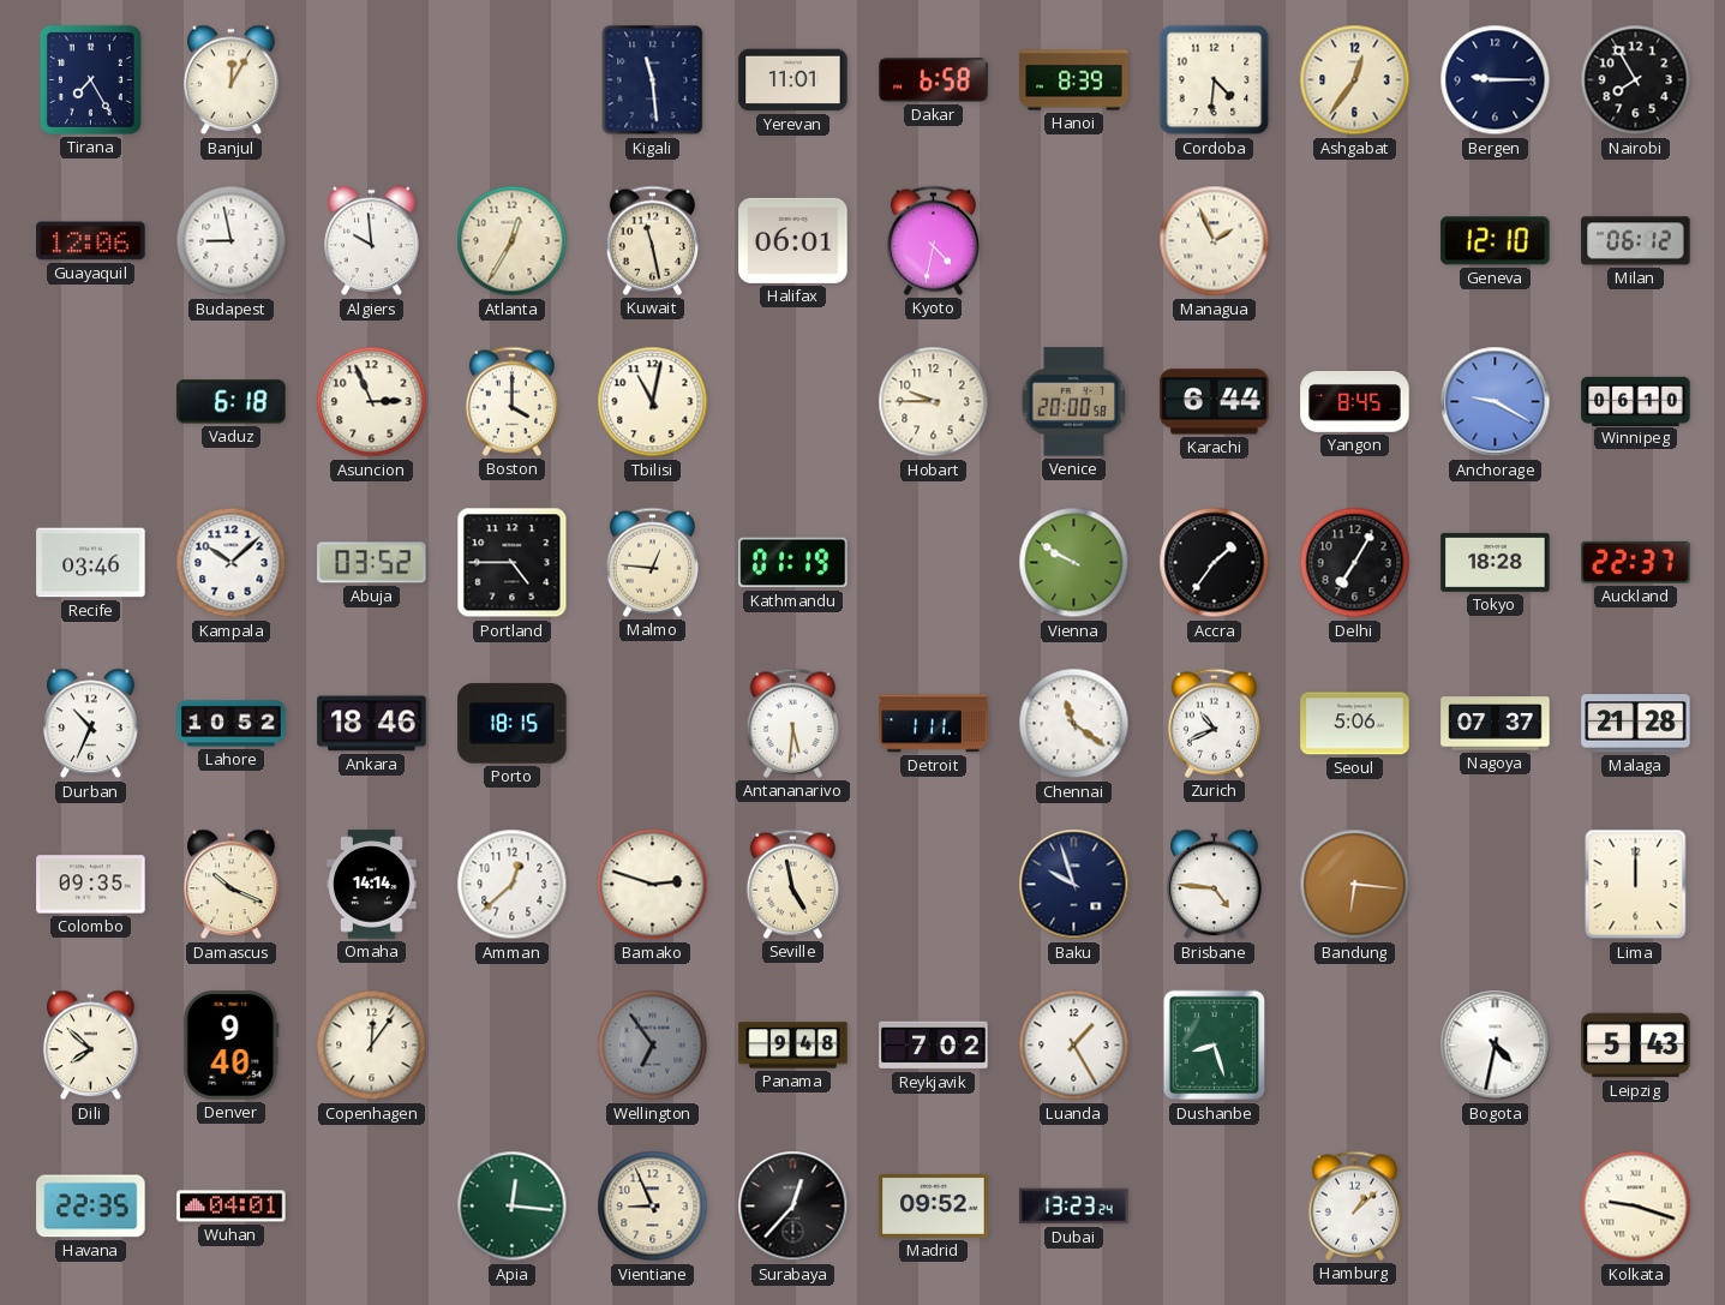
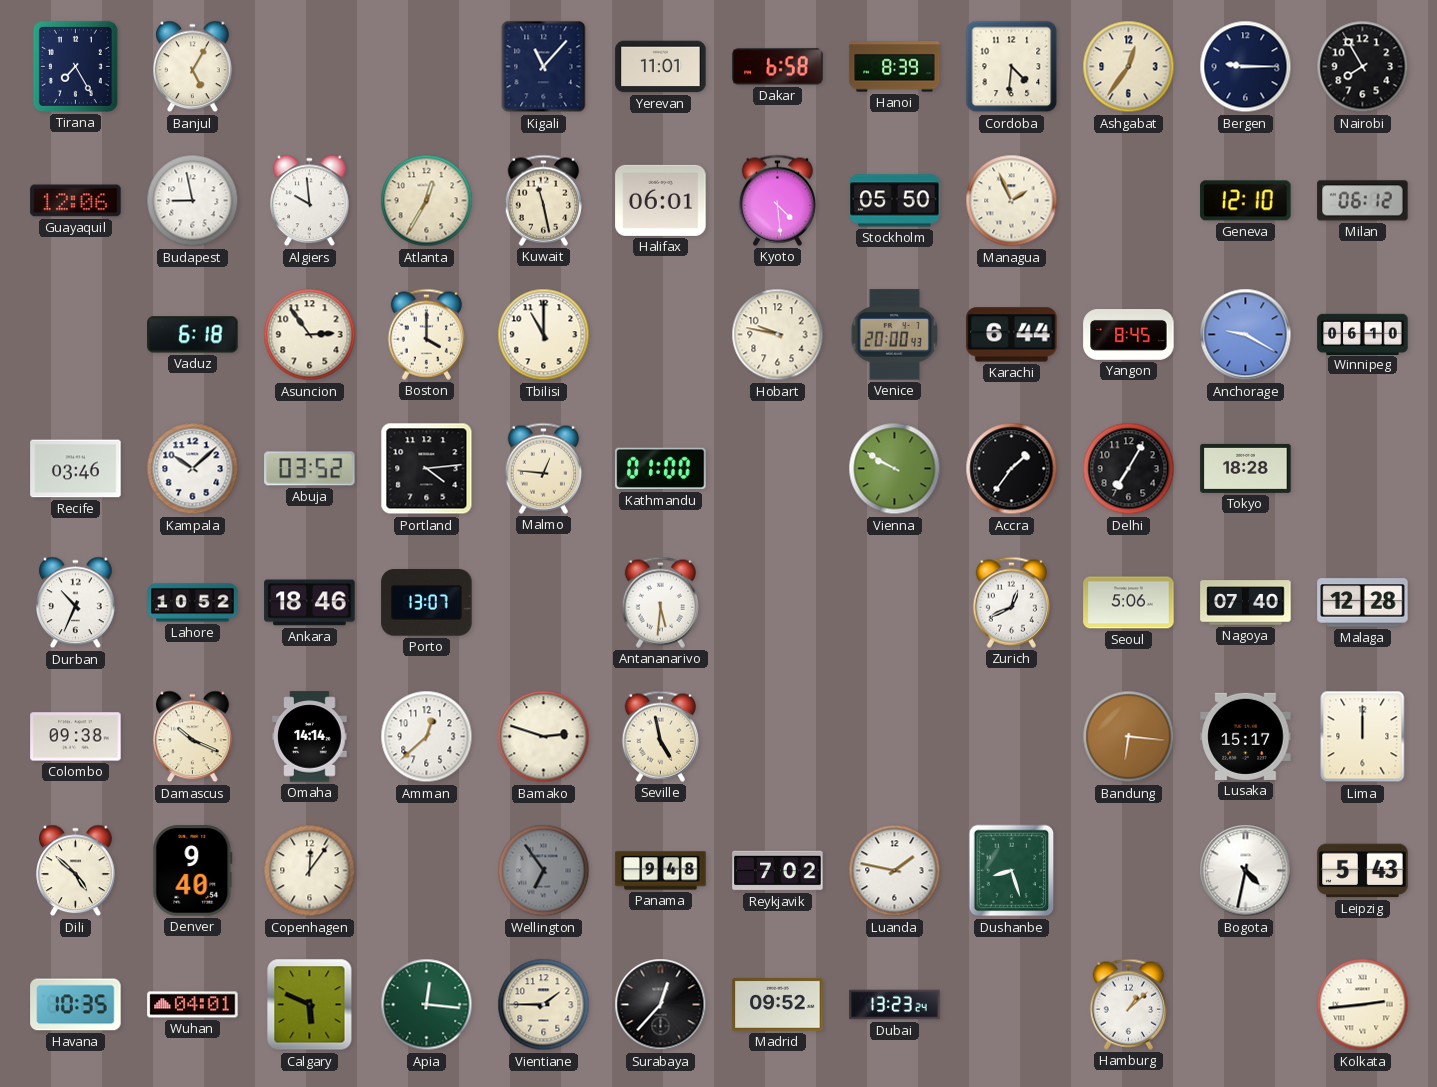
Banjul: 12:05 -> 5:05
Kigali: 11:29 -> 11:07
Kyoto: 4:32 -> 4:29
Stockholm: none -> 05:50
Asuncion: 2:56 -> 2:54
Tbilisi: 11:02 -> 11:00
Hobart: 9:45 -> 9:47
Venice: 20:00:58 -> 20:00:43
Portland: 4:45 -> 4:14
Kathmandu: 01:19 -> 01:00
Auckland: 22:37 -> none
Porto: 18:15 -> 13:07
Detroit: 1:11 -> none
Chennai: 11:21 -> none
Zurich: 10:41 -> 12:41
Nagoya: 07:37 -> 07:40
Malaga: 21:28 -> 12:28
Colombo: 09:35 -> 09:38
Baku: 9:57 -> none
Brisbane: 4:46 -> none
Lusaka: none -> 15:17
Dili: 7:52 -> 4:52
Luanda: 1:25 -> 1:47
Havana: 22:35 -> 10:35
Calgary: none -> 5:49
Vientiane: 8:56 -> 1:45
Kolkata: 9:18 -> 2:44
